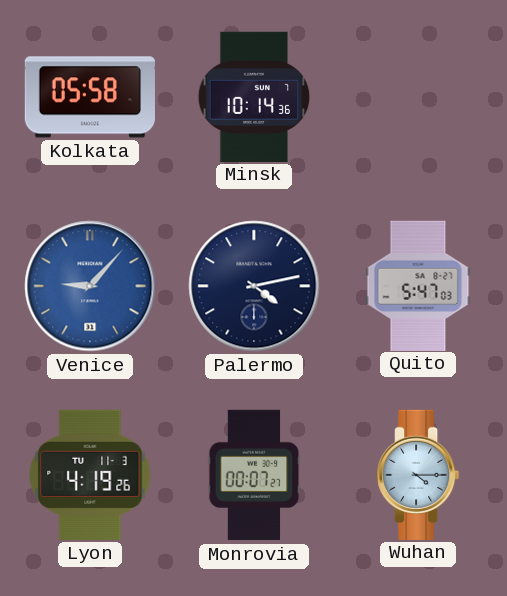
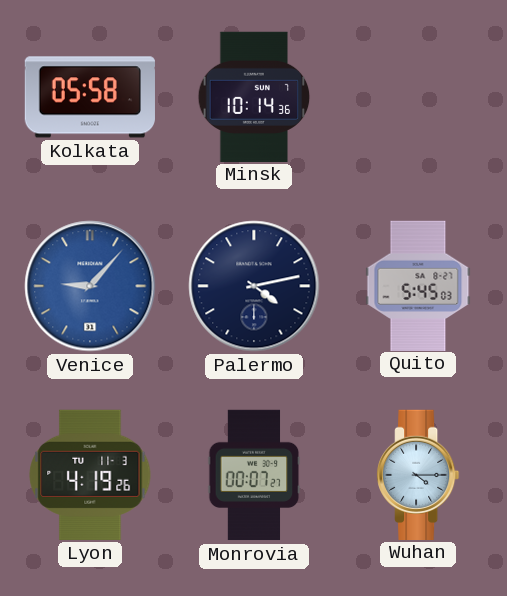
Quito: 5:47 -> 5:45
